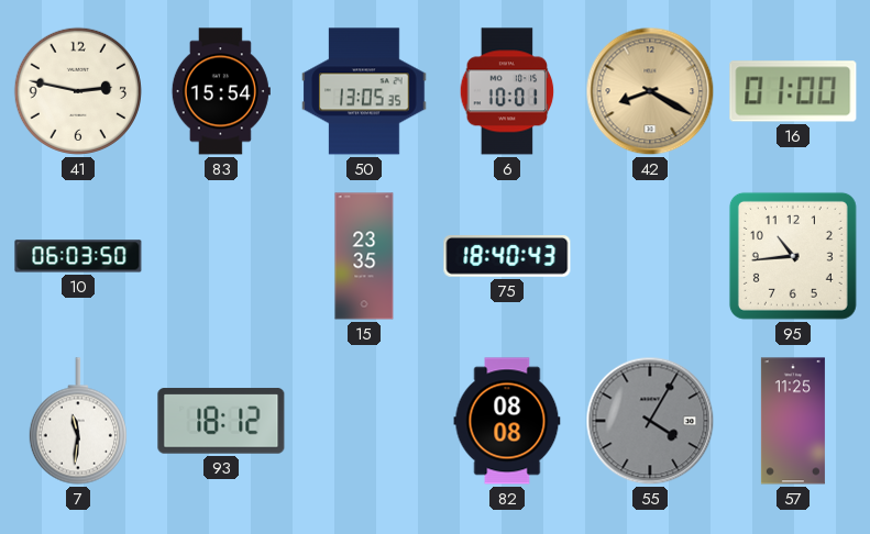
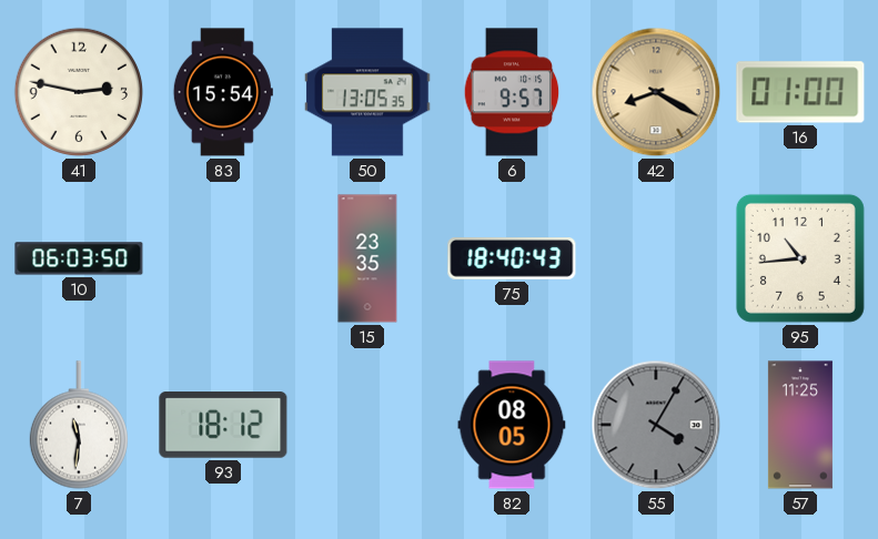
6: 10:01 -> 9:57
82: 08:08 -> 08:05
